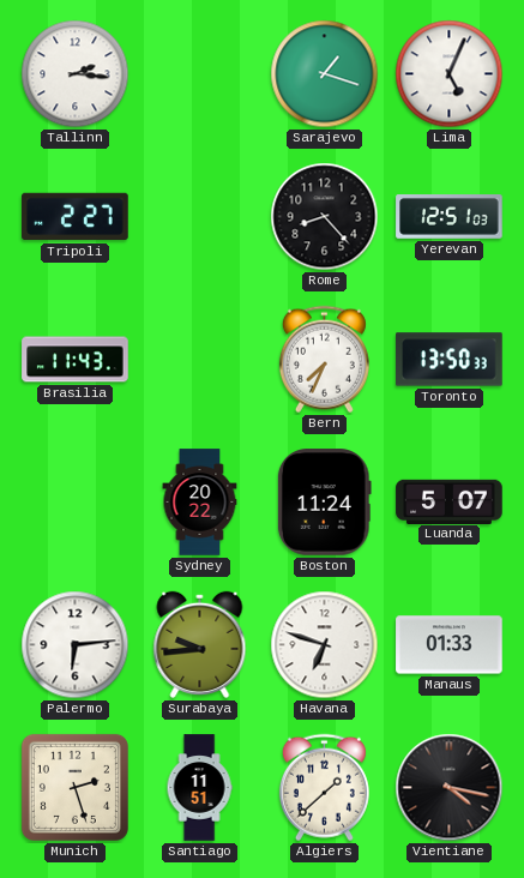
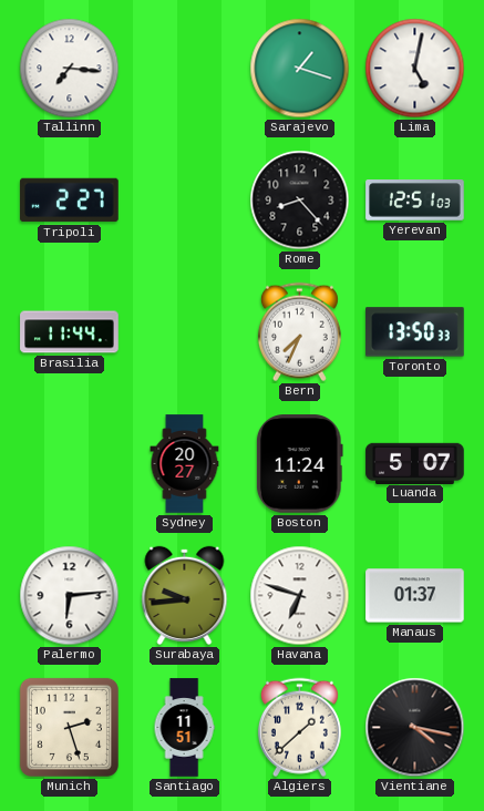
Tallinn: 2:16 -> 7:16
Lima: 5:04 -> 5:02
Brasilia: 11:43 -> 11:44
Sydney: 20:22 -> 20:27
Manaus: 01:33 -> 01:37
